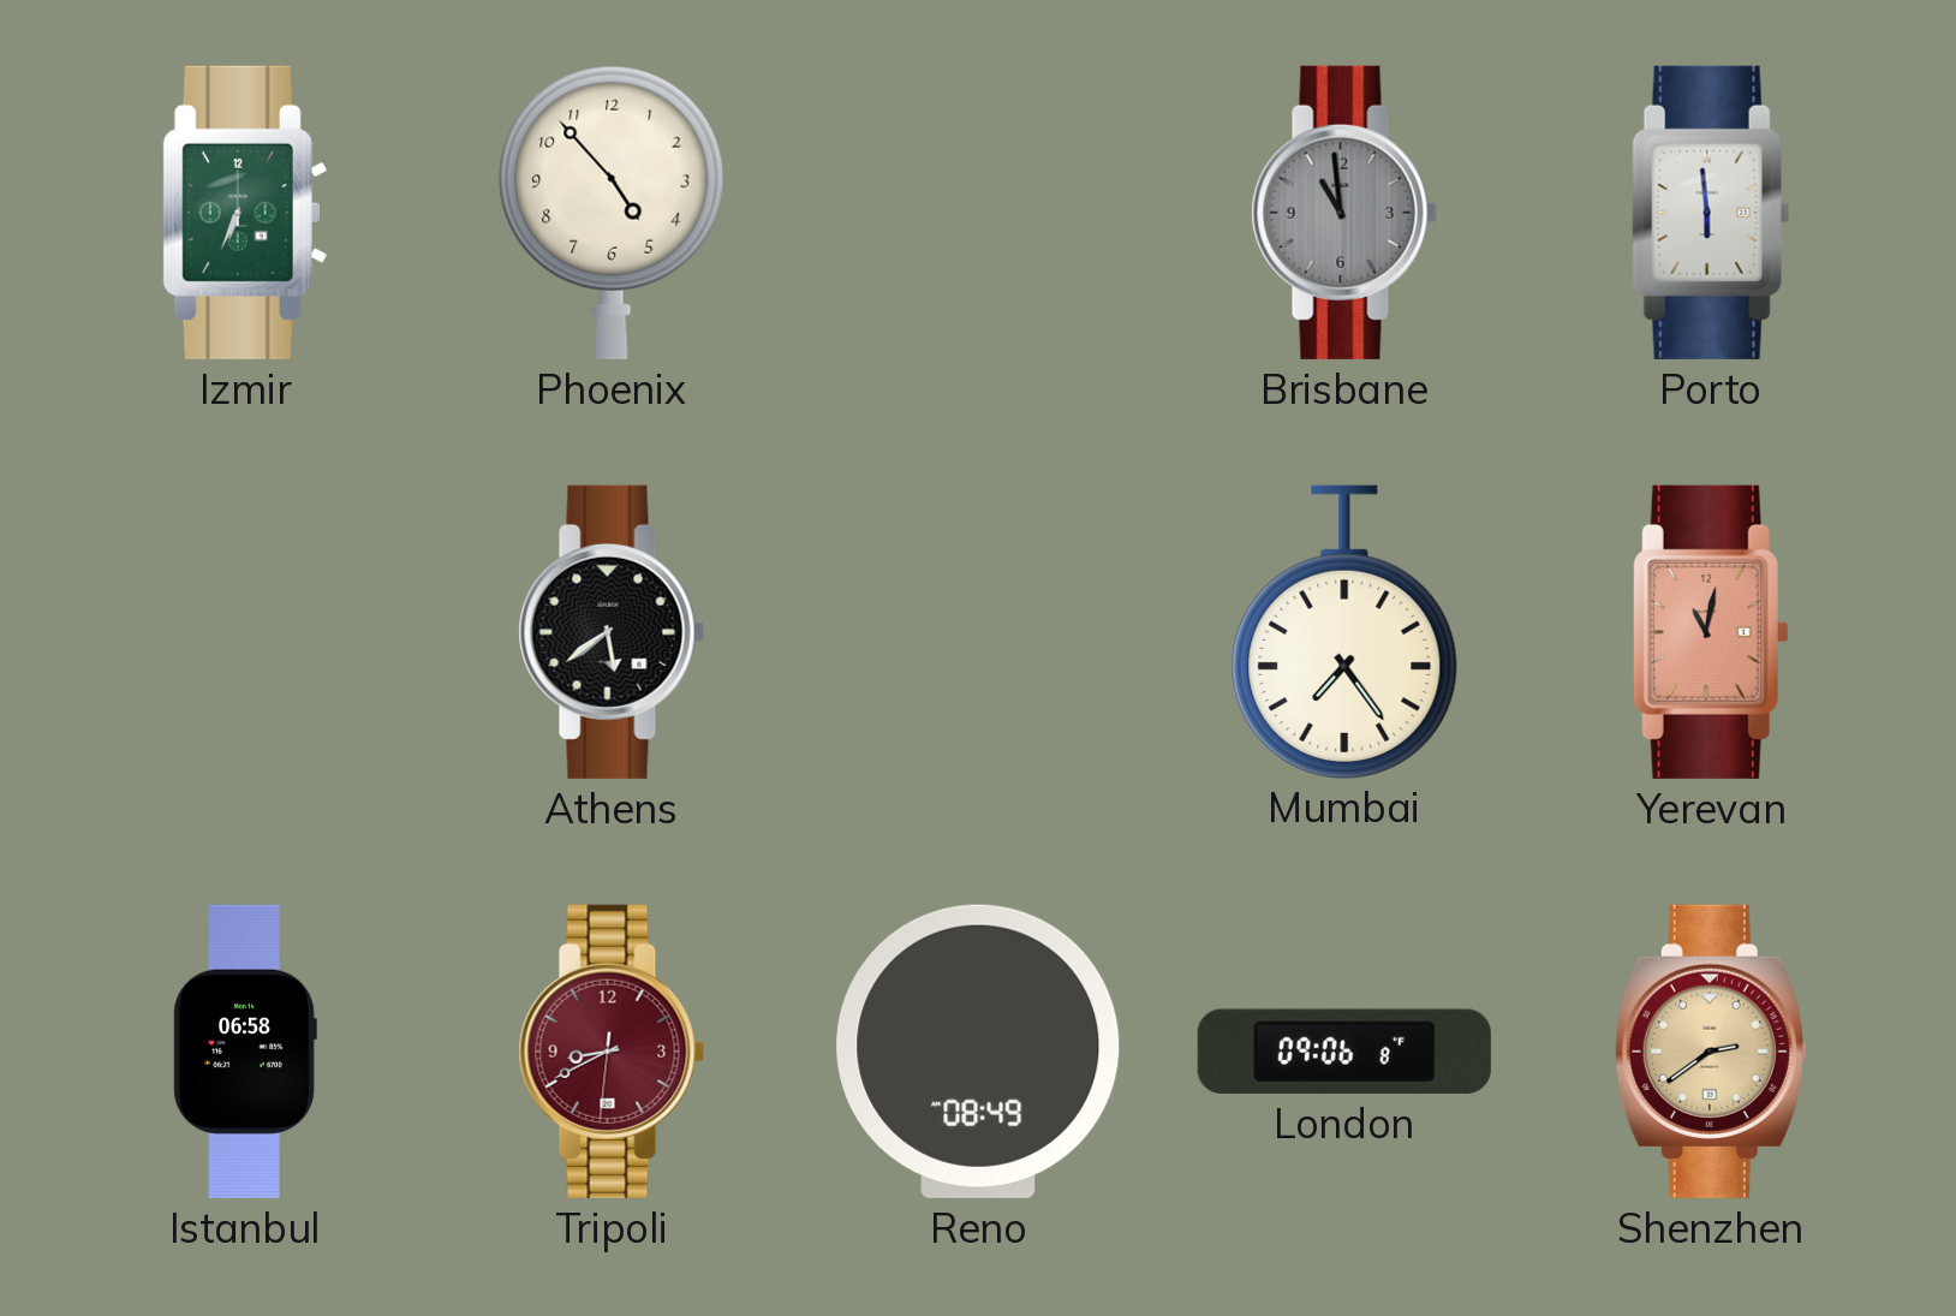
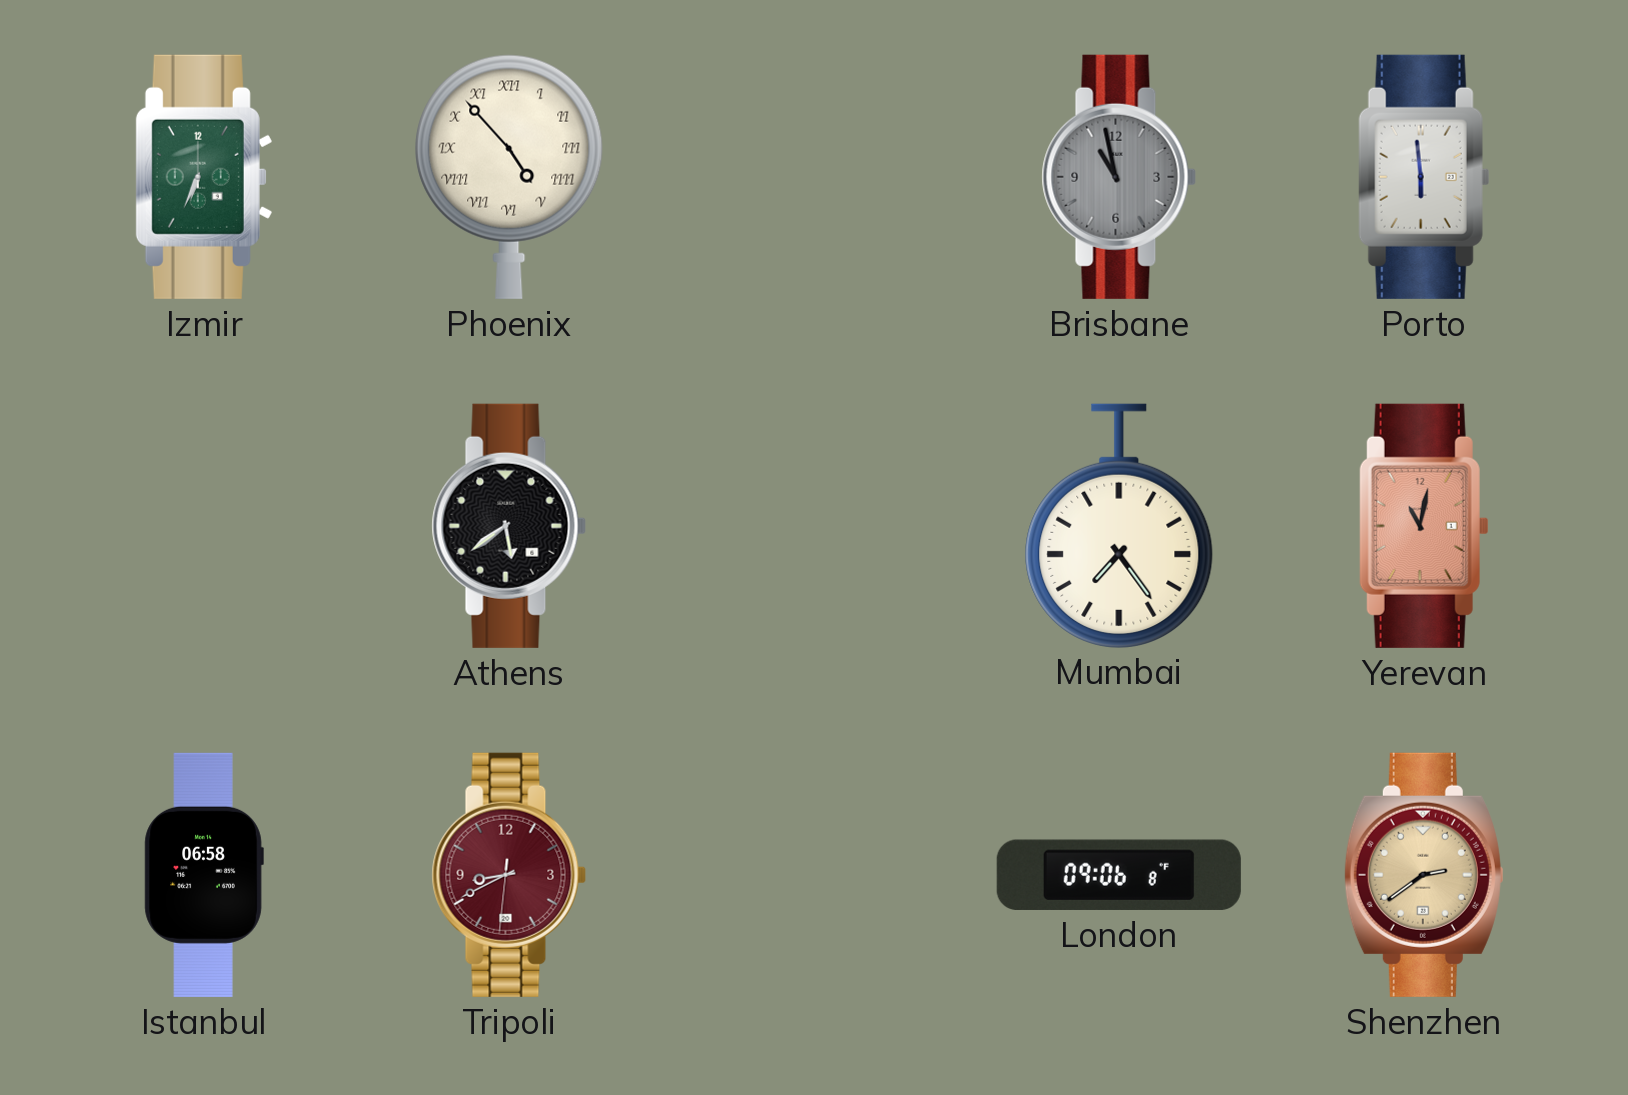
Phoenix numerals: Arabic -> Roman
Brisbane: 10:59 -> 10:58
Reno: 08:49 -> none
